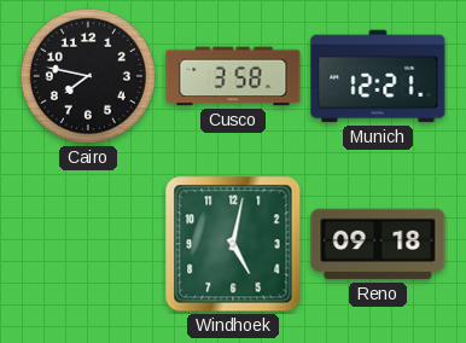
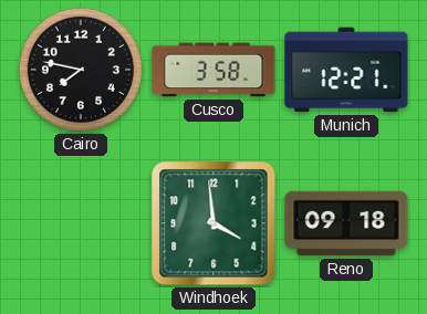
Windhoek: 5:02 -> 3:59
